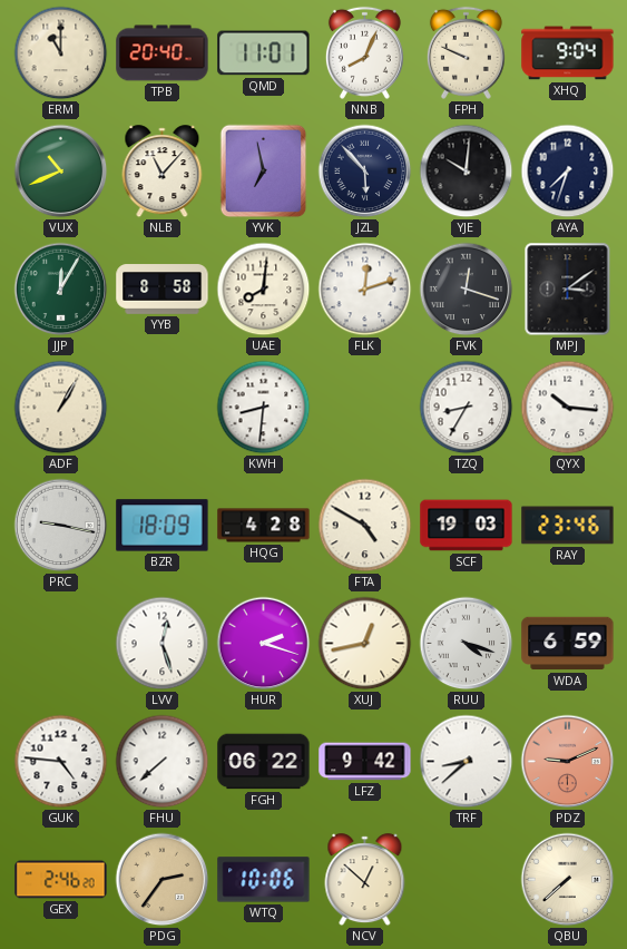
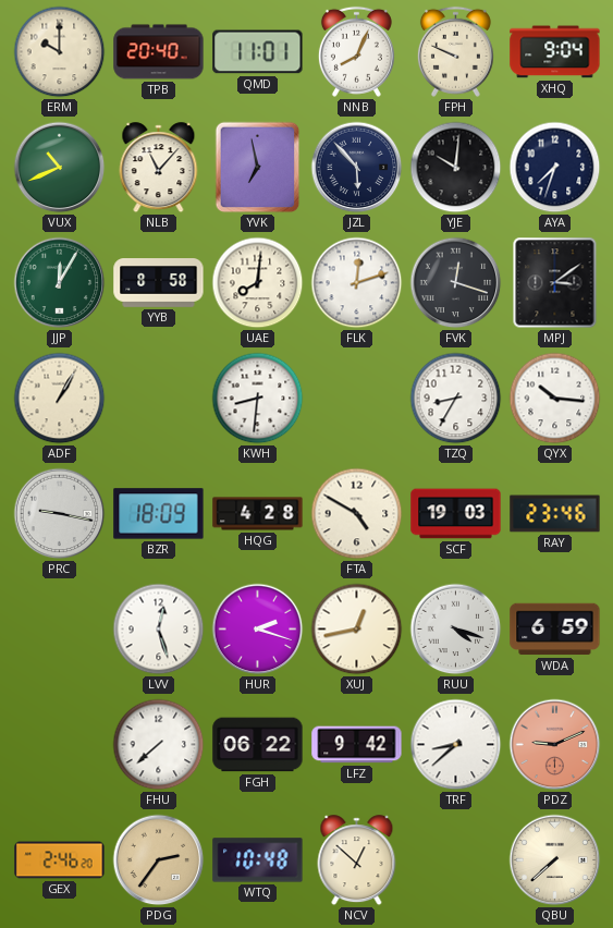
ERM: 11:00 -> 10:00
GUK: 4:46 -> none
WTQ: 10:06 -> 10:48
